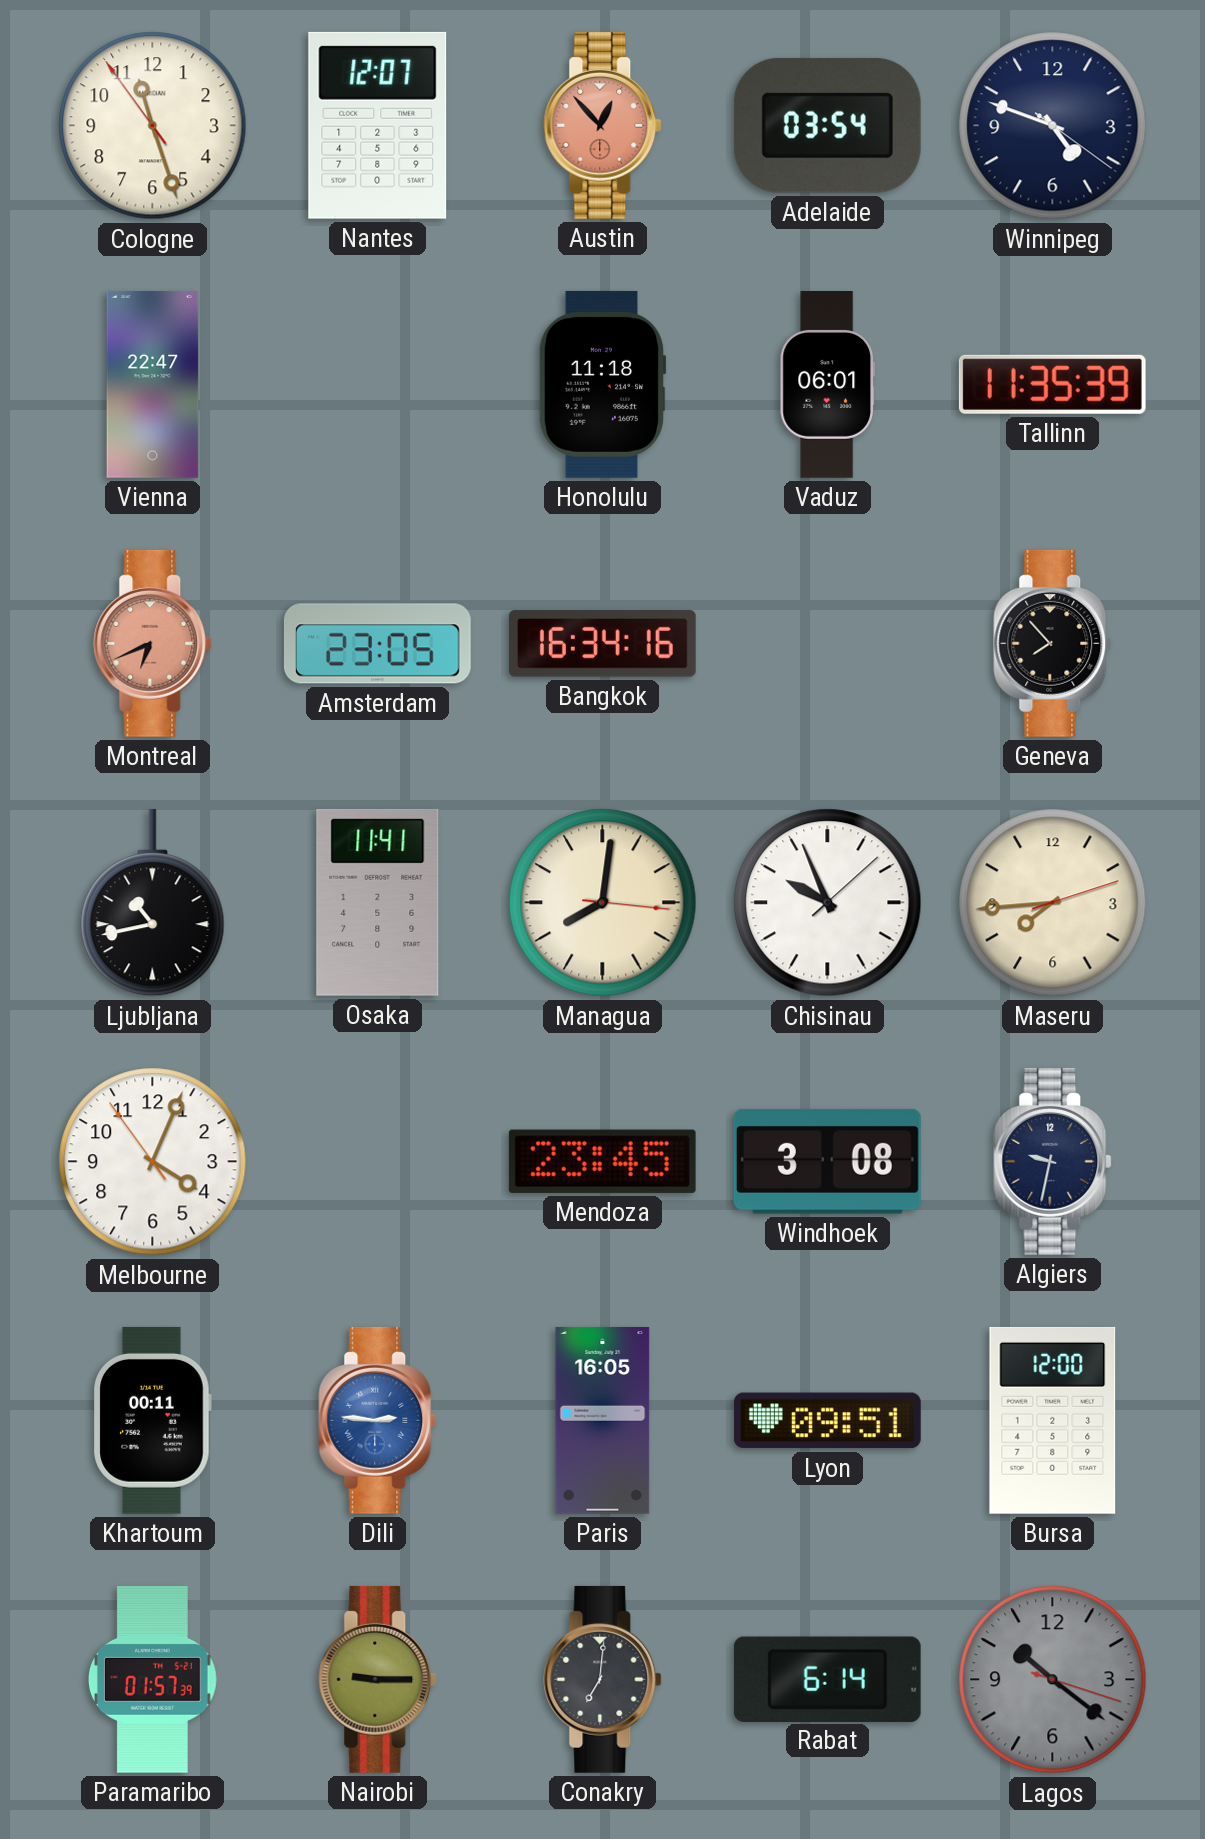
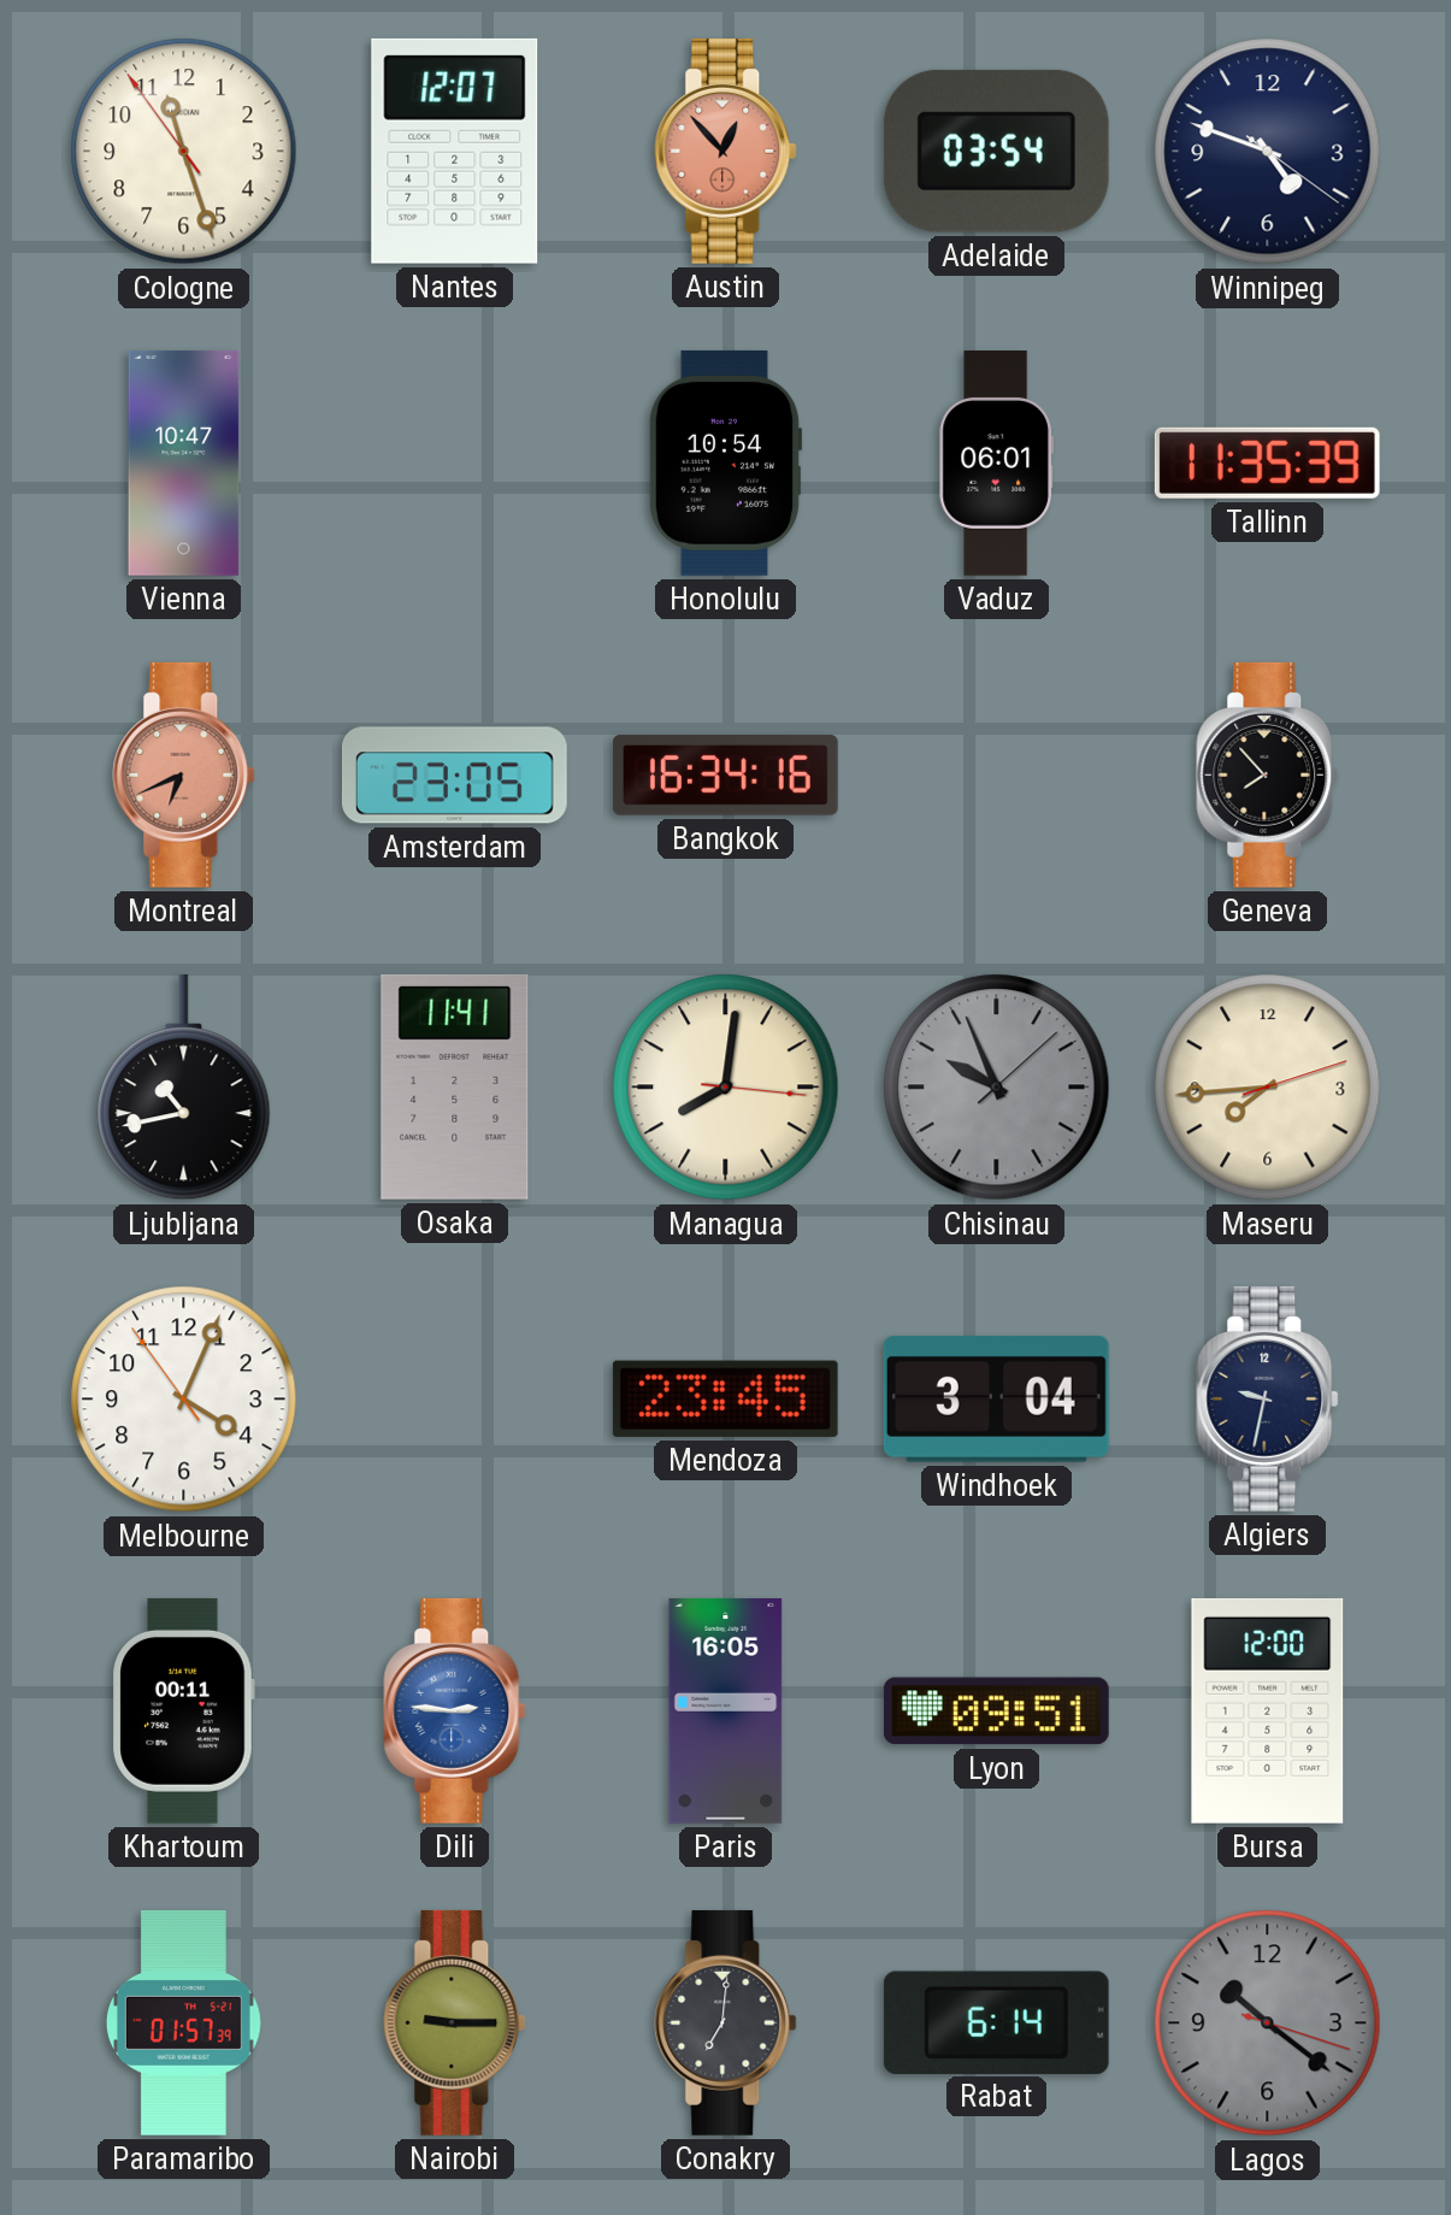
Vienna: 22:47 -> 10:47
Honolulu: 11:18 -> 10:54
Chisinau dial: white -> grey
Windhoek: 3:08 -> 3:04
